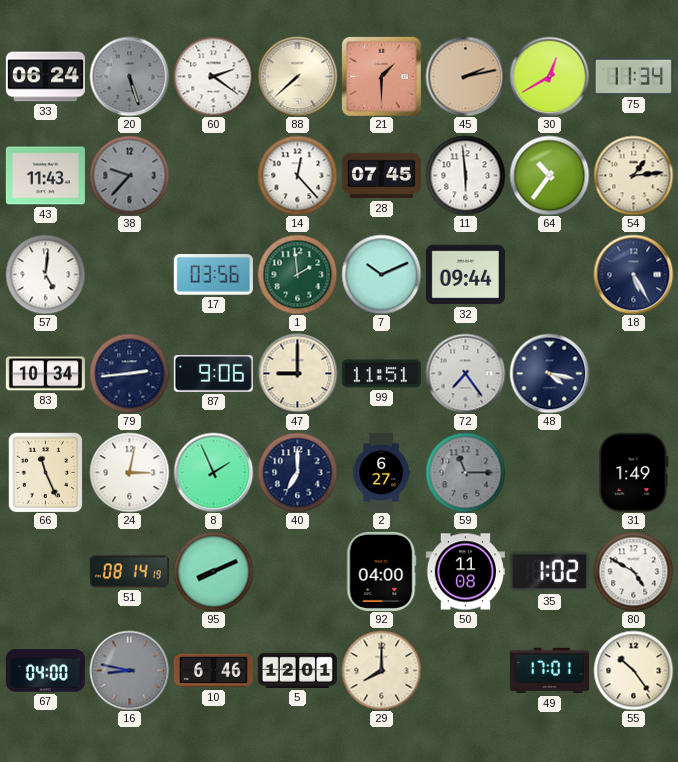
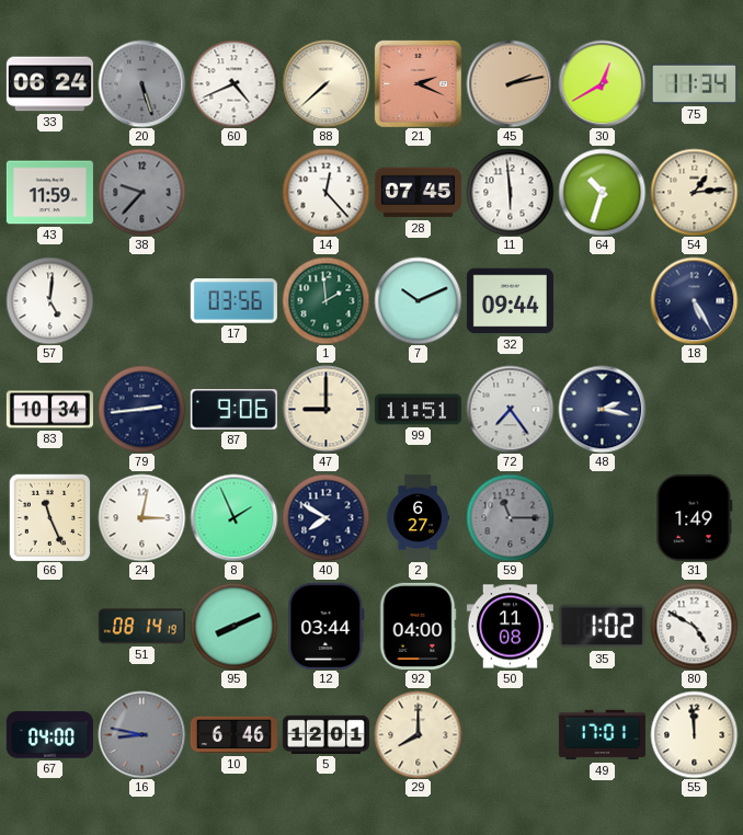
60: 2:21 -> 4:41
21: 1:30 -> 2:19
43: 11:43 -> 11:59
64: 10:36 -> 10:33
48: 4:17 -> 2:17
40: 7:00 -> 7:50
12: none -> 03:44
55: 10:24 -> 11:59
